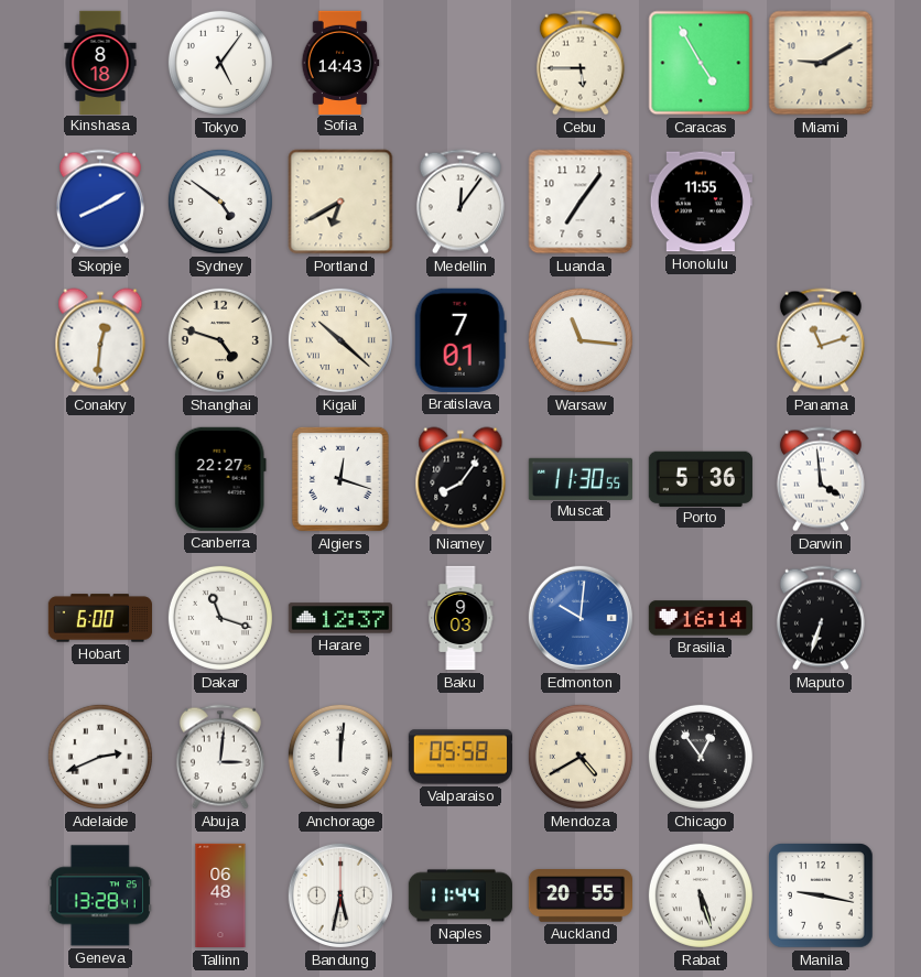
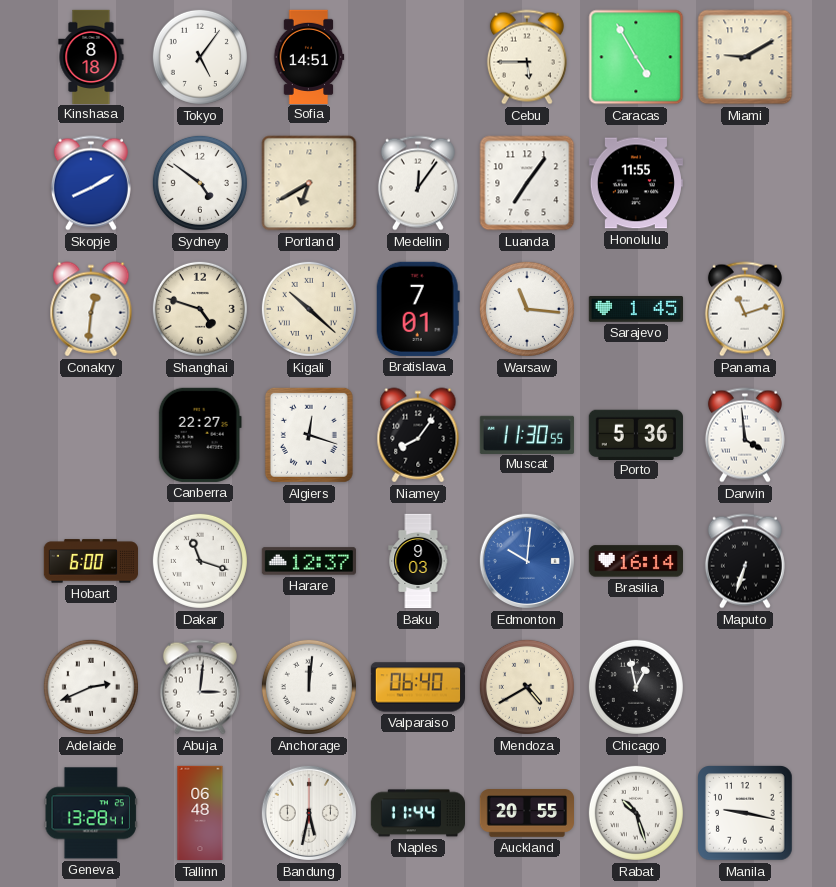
Sofia: 14:43 -> 14:51
Sarajevo: none -> 1:45
Valparaiso: 05:58 -> 06:40
Chicago: 12:54 -> 12:58
Rabat: 5:27 -> 10:27
